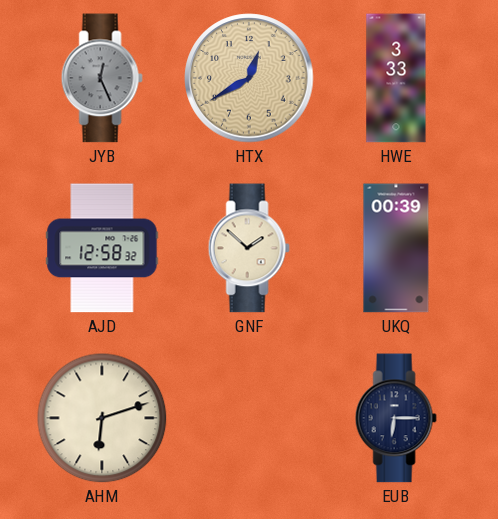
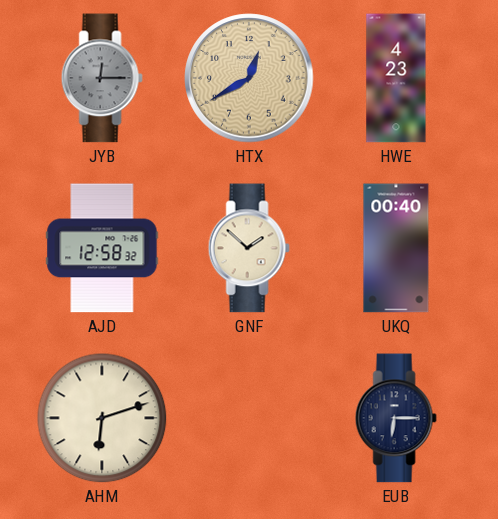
JYB: 12:26 -> 12:15
HWE: 3:33 -> 4:23
UKQ: 00:39 -> 00:40
